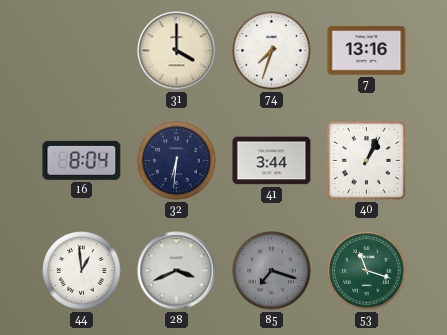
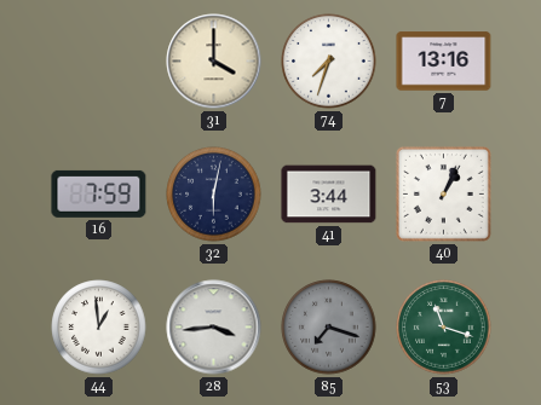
16: 8:04 -> 7:59
32: 6:31 -> 6:02
28: 3:41 -> 3:44
